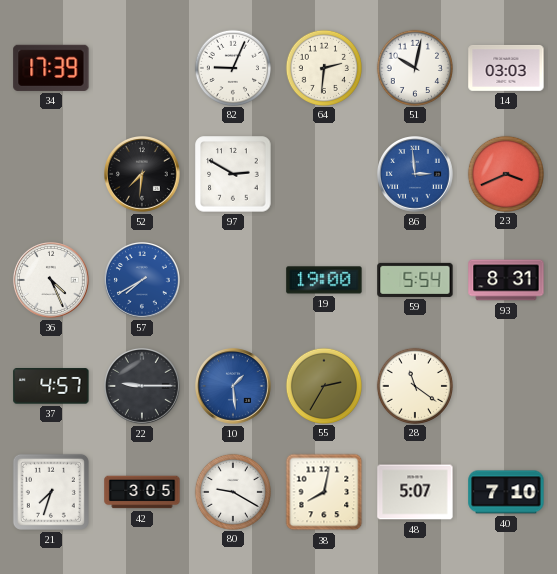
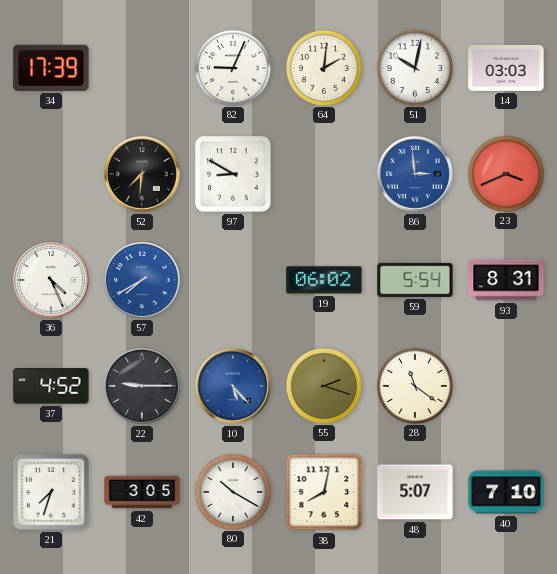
64: 2:31 -> 2:01
97: 2:50 -> 8:50
19: 19:00 -> 06:02
37: 4:57 -> 4:52
10: 1:29 -> 5:23
55: 2:35 -> 2:18
80: 9:20 -> 10:20
